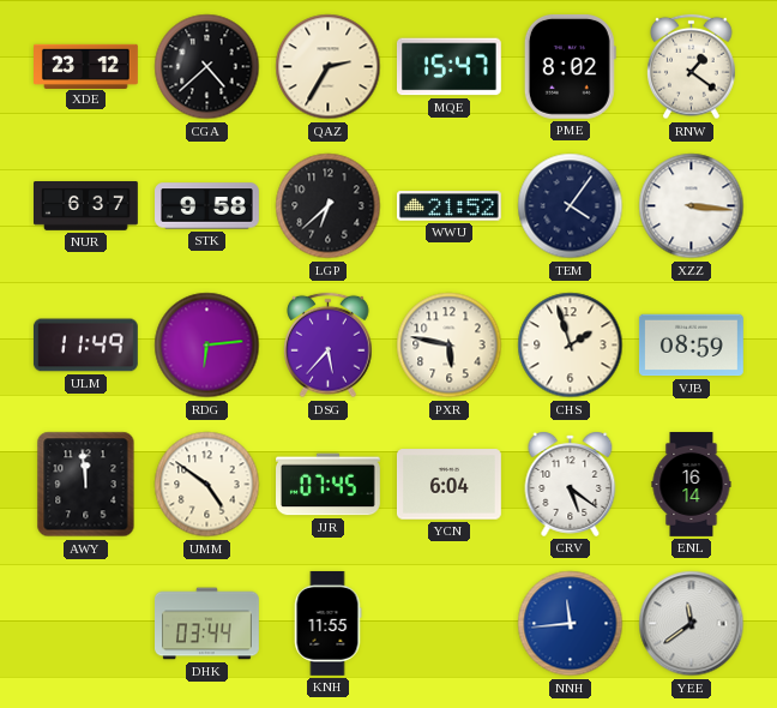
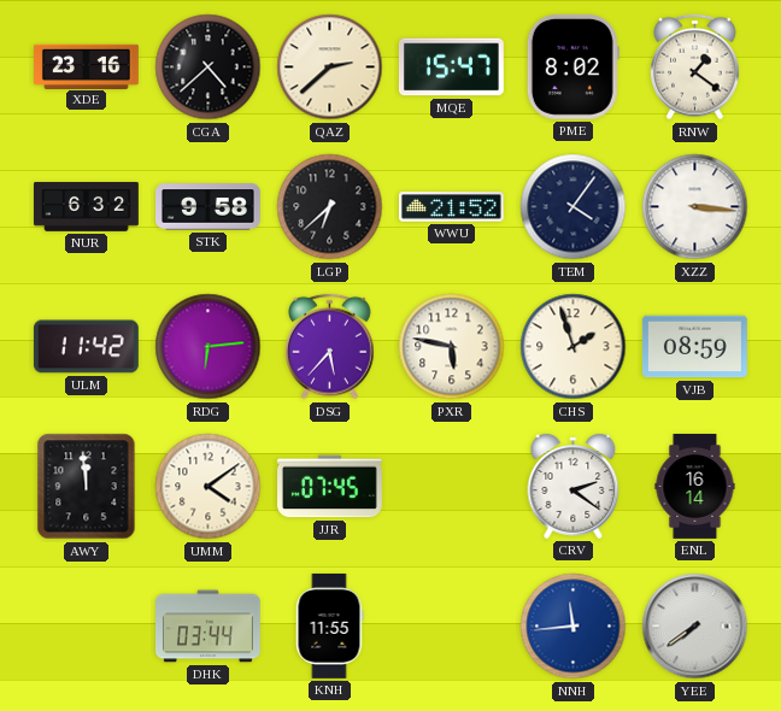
XDE: 23:12 -> 23:16
QAZ: 2:35 -> 2:38
NUR: 6:37 -> 6:32
ULM: 11:49 -> 11:42
UMM: 4:51 -> 4:09
YCN: 6:04 -> none
CRV: 5:21 -> 2:21
YEE: 11:39 -> 7:39
